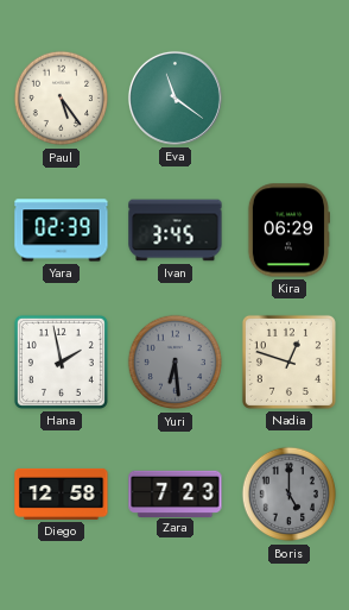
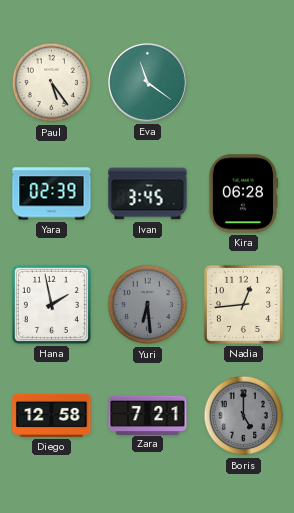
Kira: 06:29 -> 06:28
Nadia: 12:48 -> 12:44
Zara: 7:23 -> 7:21
